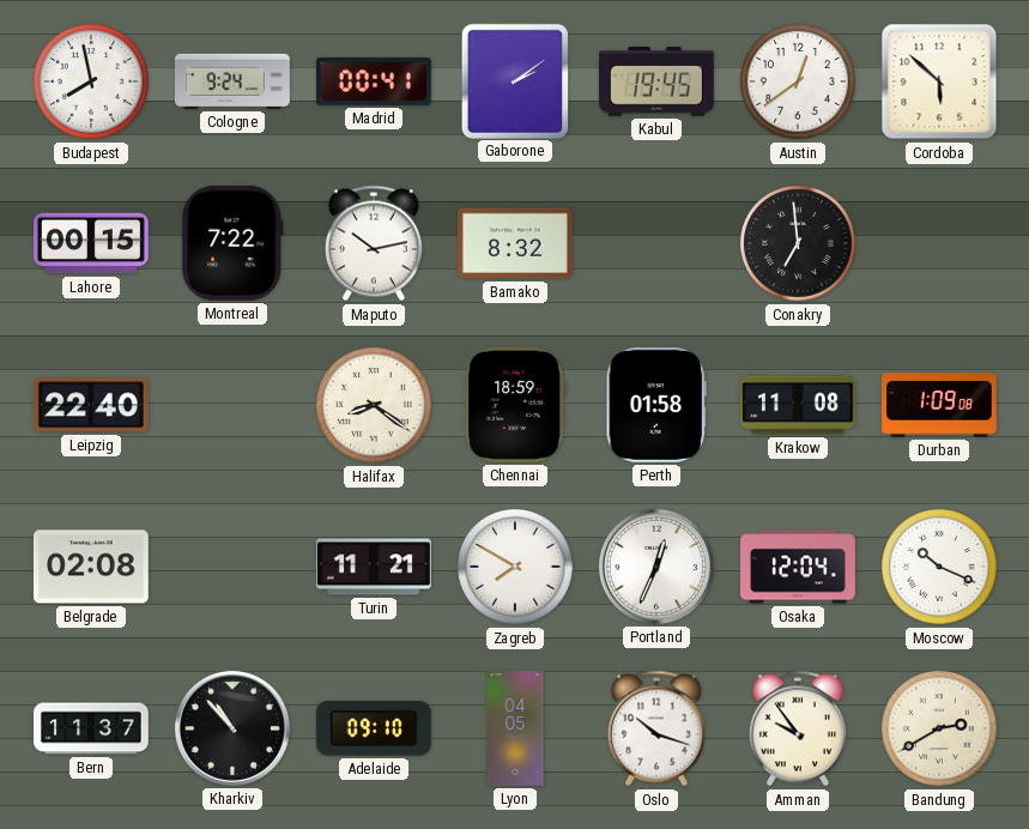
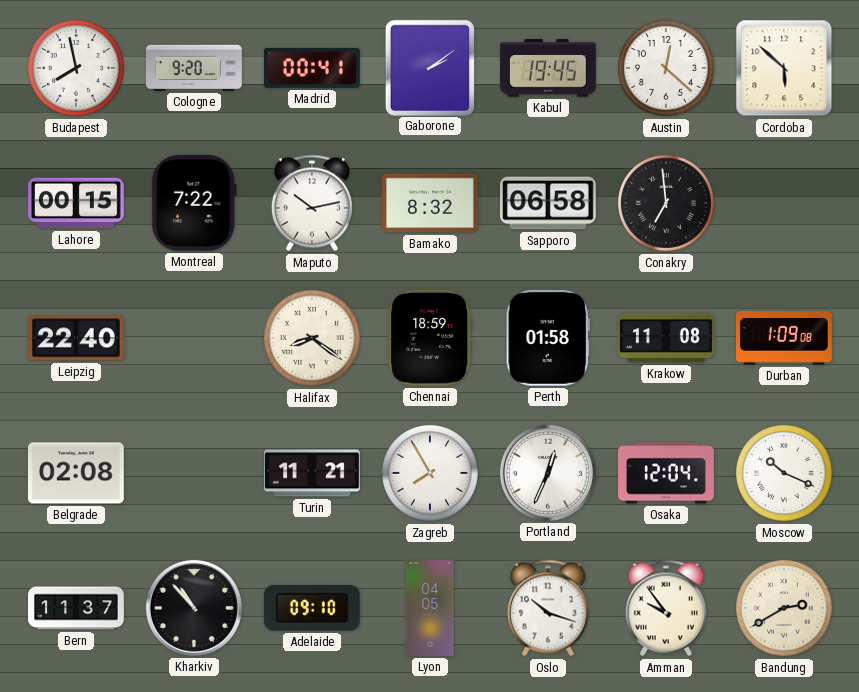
Cologne: 9:24 -> 9:20
Austin: 12:39 -> 12:22
Sapporo: none -> 06:58
Zagreb: 7:50 -> 7:55
